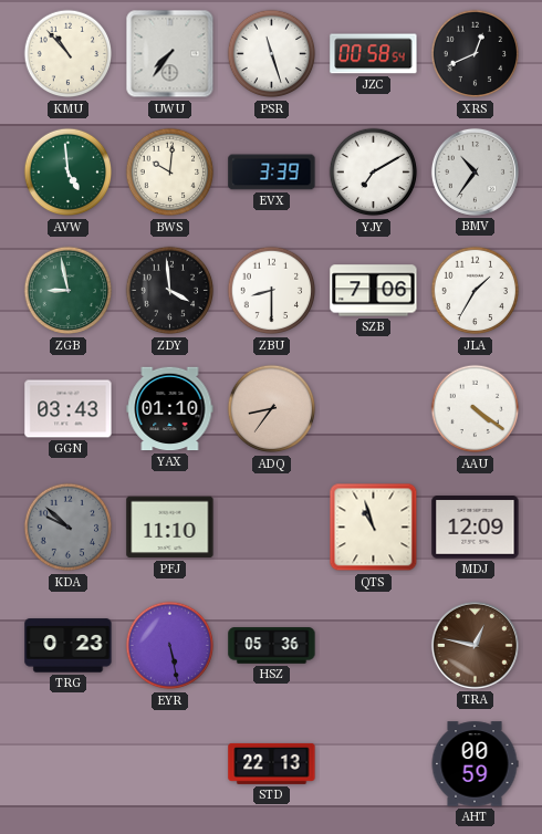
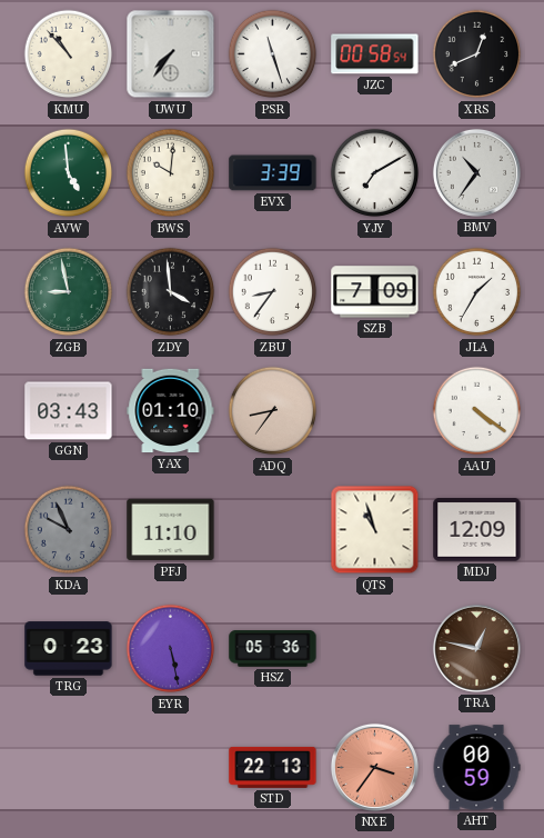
ZBU: 8:30 -> 8:36
SZB: 7:06 -> 7:09
KDA: 9:52 -> 9:56
NXE: none -> 3:36
